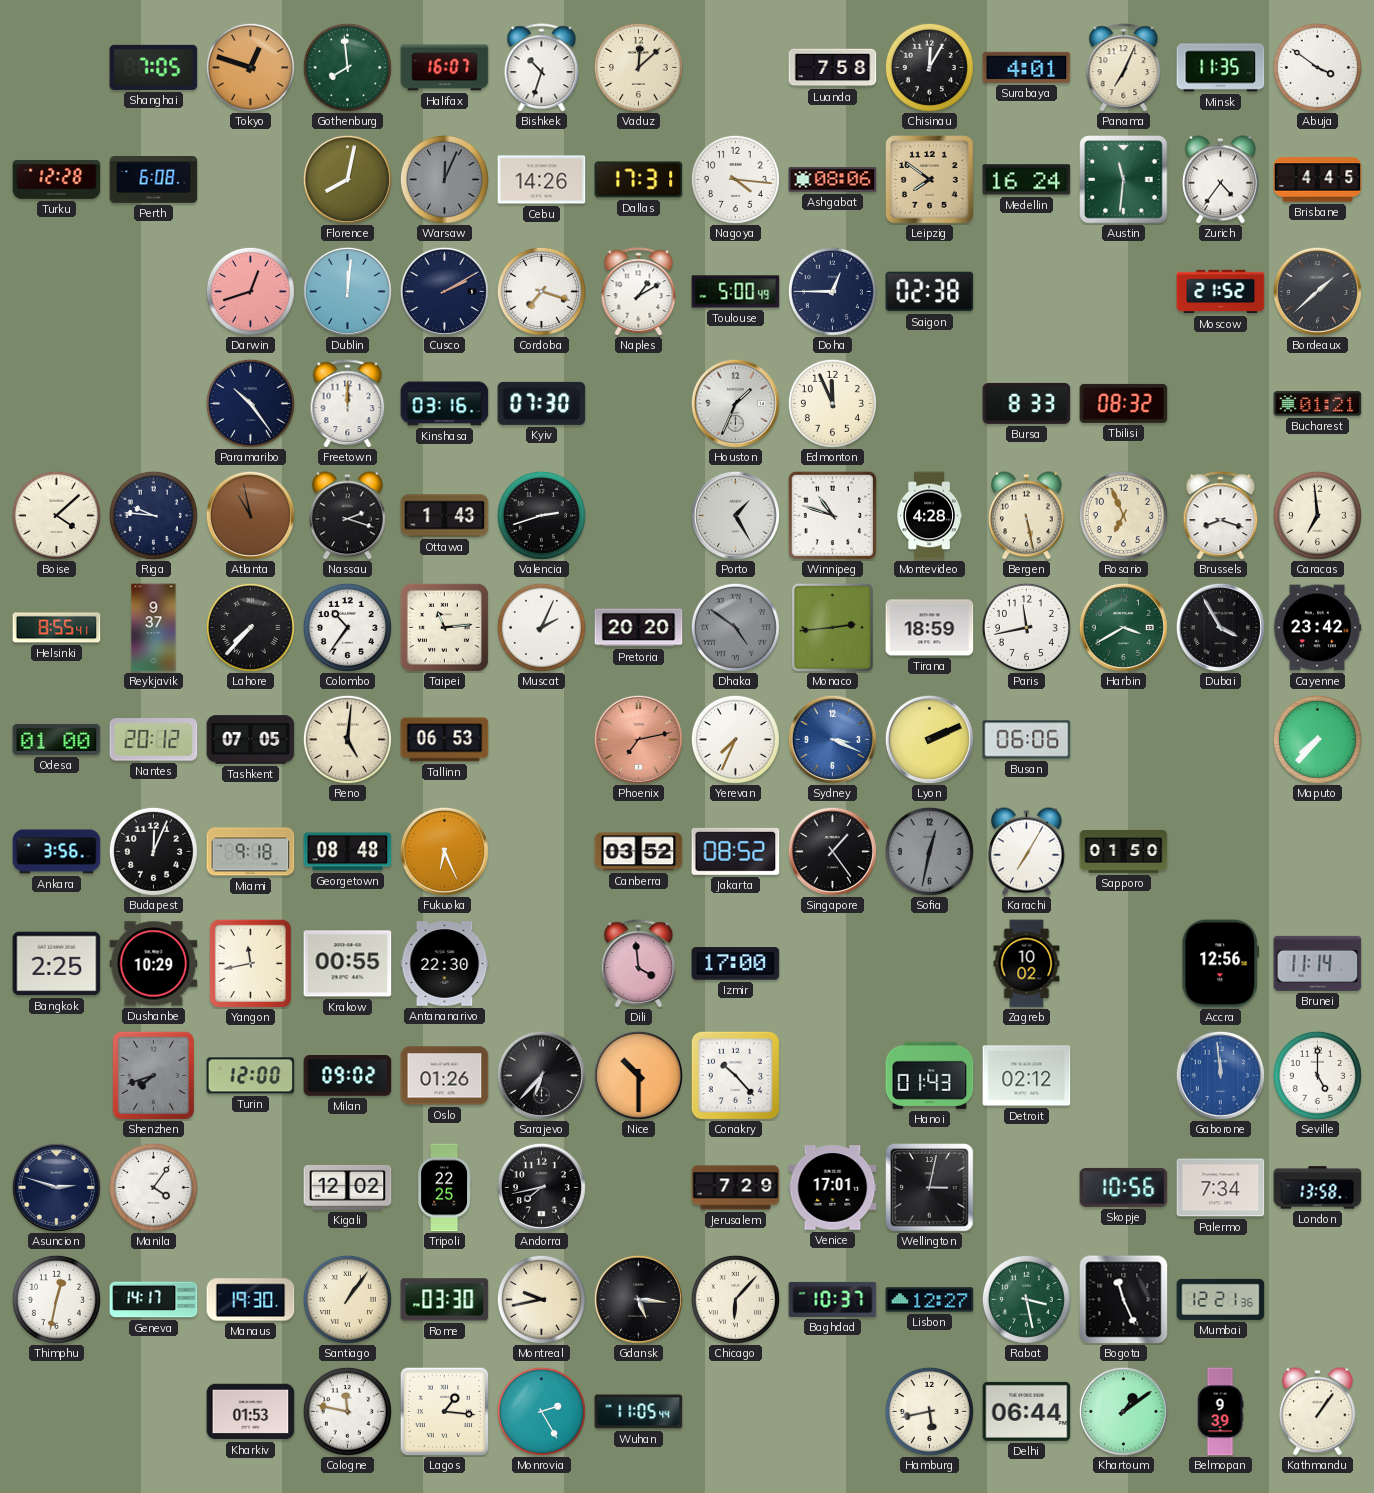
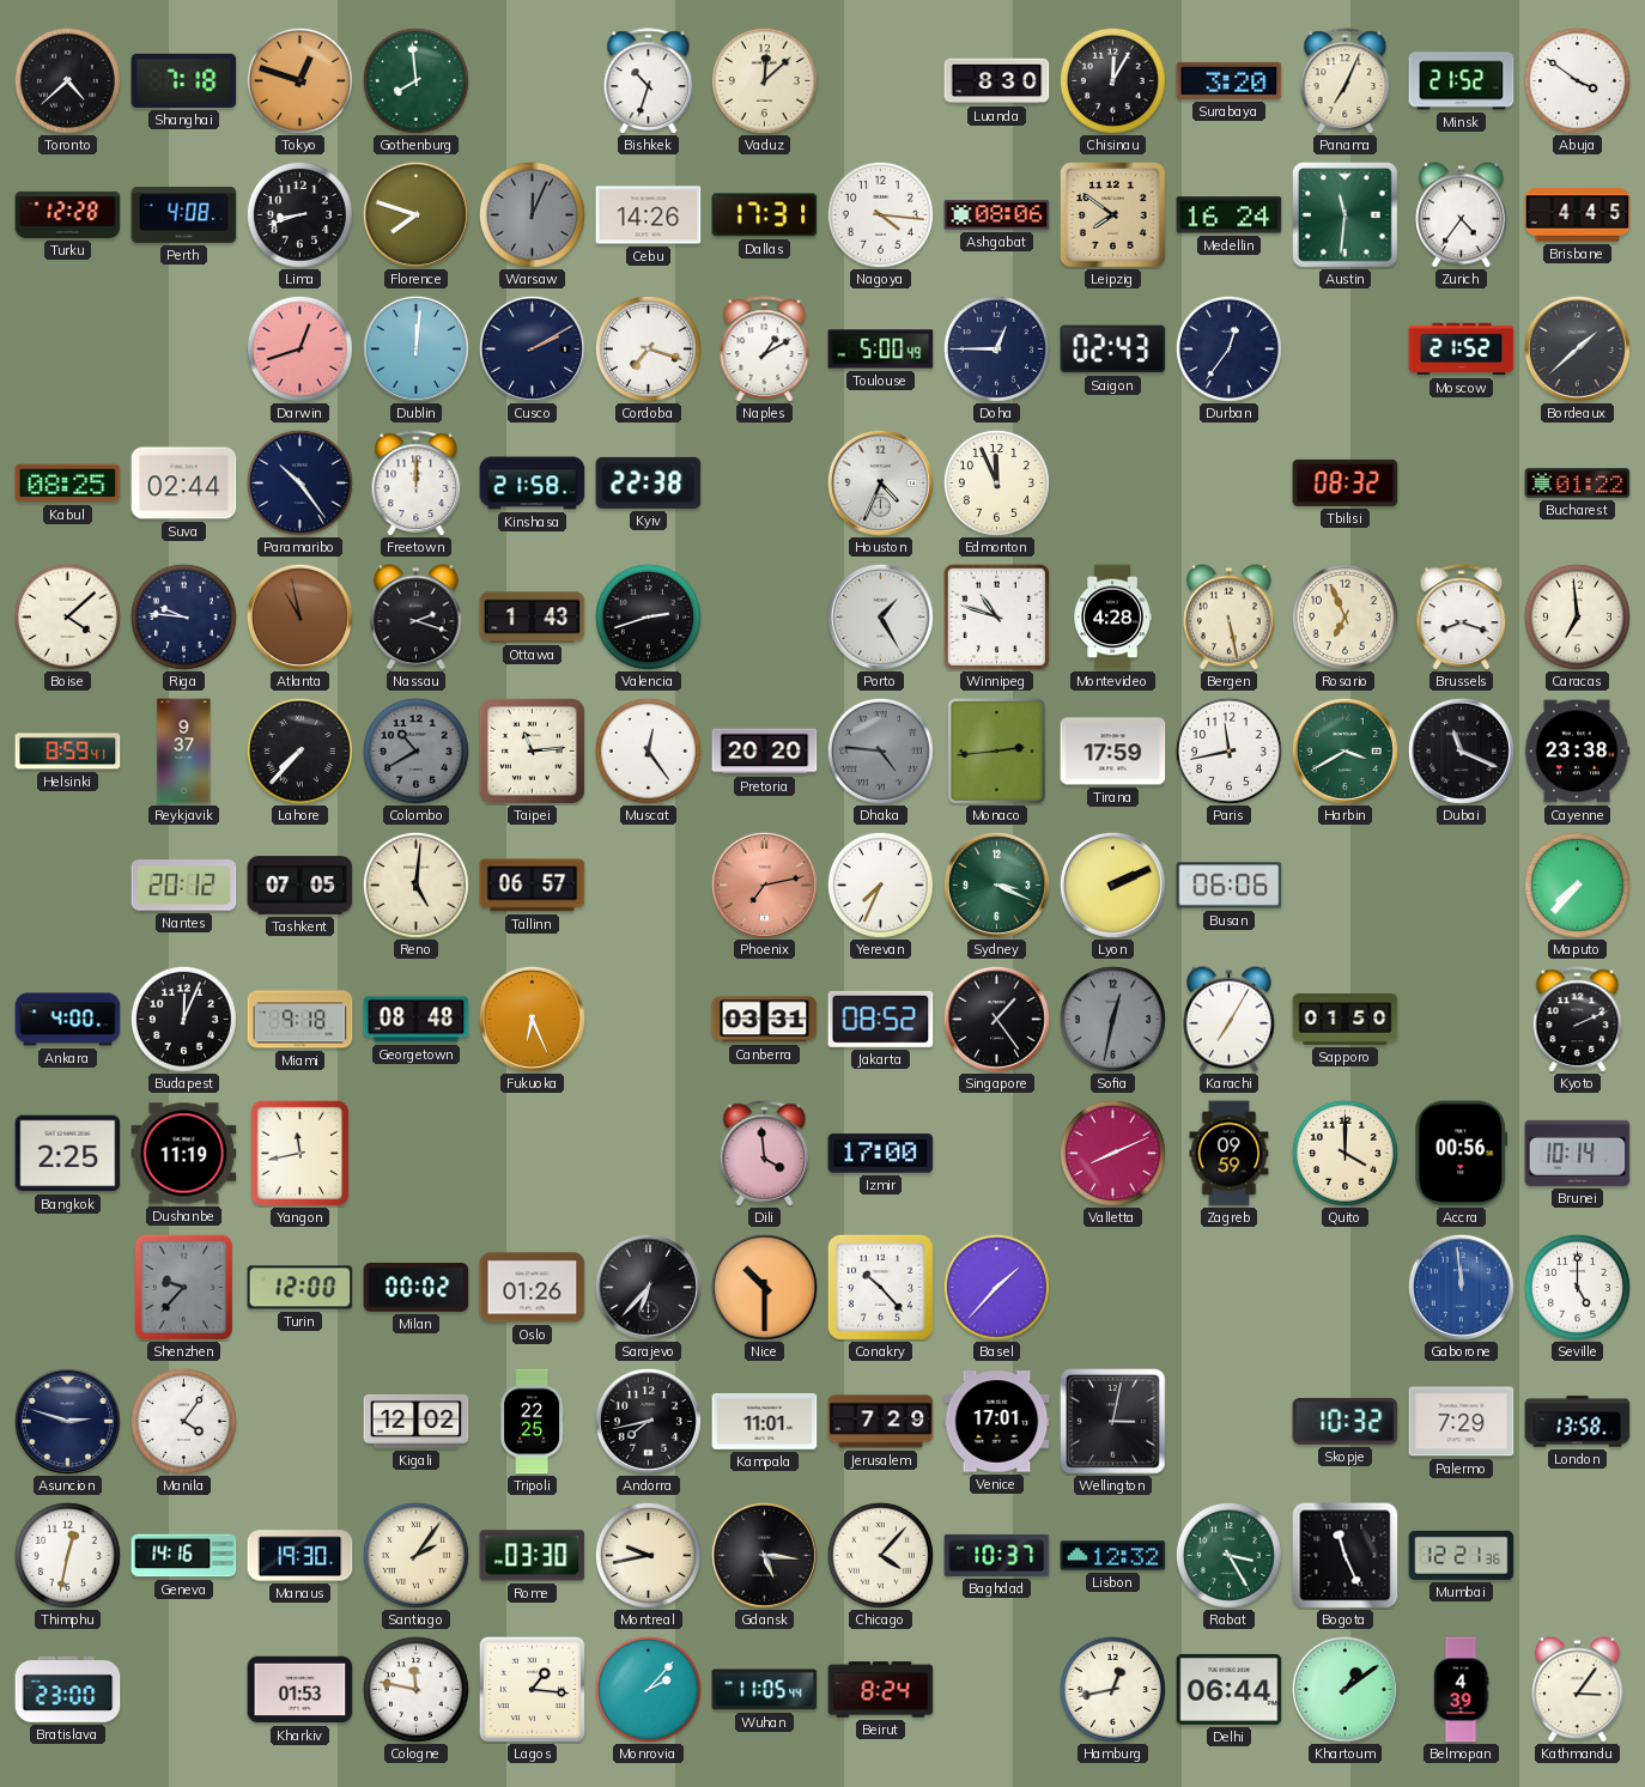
Toronto: none -> 4:38
Shanghai: 7:05 -> 7:18
Halifax: 16:07 -> none
Luanda: 7:58 -> 8:30
Surabaya: 4:01 -> 3:20
Minsk: 11:35 -> 21:52
Perth: 6:08 -> 4:08
Lima: none -> 8:42
Florence: 8:02 -> 7:48
Saigon: 02:38 -> 02:43
Durban: none -> 12:36
Kabul: none -> 08:25
Suva: none -> 02:44
Kinshasa: 03:16 -> 21:58
Kyiv: 07:30 -> 22:38
Houston: 1:34 -> 4:34
Bursa: 8:33 -> none
Bucharest: 01:21 -> 01:22
Helsinki: 8:55 -> 8:59
Colombo: 10:36 -> 10:40
Colombo dial: white -> grey
Muscat: 2:04 -> 12:24
Dhaka: 4:51 -> 4:46
Tirana: 18:59 -> 17:59
Dubai: 3:55 -> 11:19
Cayenne: 23:42 -> 23:38
Odesa: 01:00 -> none
Tallinn: 06:53 -> 06:57
Sydney dial: blue -> green
Ankara: 3:56 -> 4:00
Canberra: 03:52 -> 03:31
Kyoto: none -> 2:11
Dushanbe: 10:29 -> 11:19
Krakow: 00:55 -> none
Antananarivo: 22:30 -> none
Valletta: none -> 8:11
Zagreb: 10:02 -> 09:59
Quito: none -> 4:00
Accra: 12:56 -> 00:56
Brunei: 11:14 -> 10:14
Shenzhen: 7:42 -> 9:37
Milan: 09:02 -> 00:02
Basel: none -> 1:37
Hanoi: 01:43 -> none
Detroit: 02:12 -> none
Kampala: none -> 11:01
Skopje: 10:56 -> 10:32
Palermo: 7:34 -> 7:29
Geneva: 14:17 -> 14:16
Santiago: 1:06 -> 2:06
Chicago: 6:07 -> 4:07
Lisbon: 12:27 -> 12:32
Rabat: 3:28 -> 3:25
Bratislava: none -> 23:00
Monrovia: 2:25 -> 2:07
Beirut: none -> 8:24
Hamburg: 5:43 -> 12:43
Belmopan: 9:39 -> 4:39
Kathmandu: 1:06 -> 3:06
